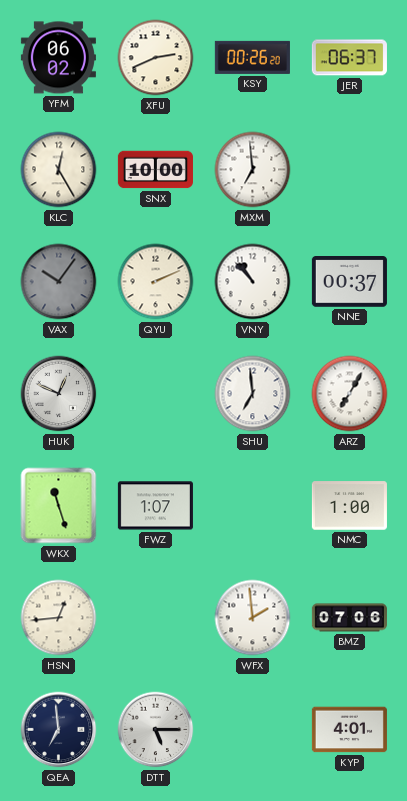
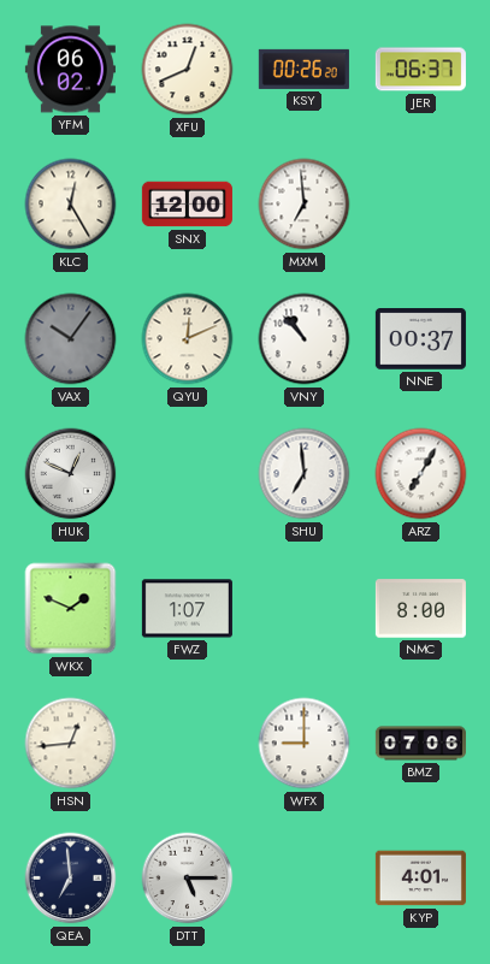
XFU: 2:41 -> 12:41
SNX: 10:00 -> 12:00
QYU: 2:11 -> 12:11
WKX: 11:27 -> 1:49
NMC: 1:00 -> 8:00
WFX: 1:59 -> 9:00
